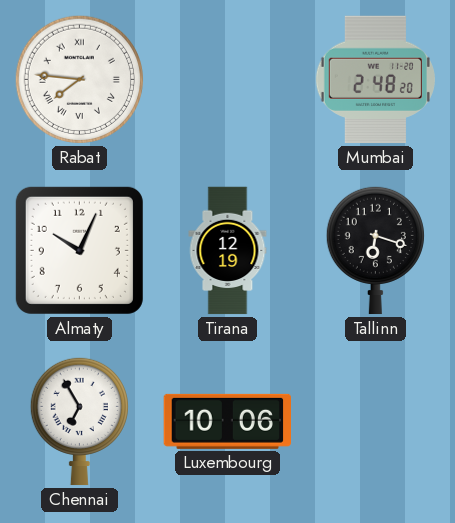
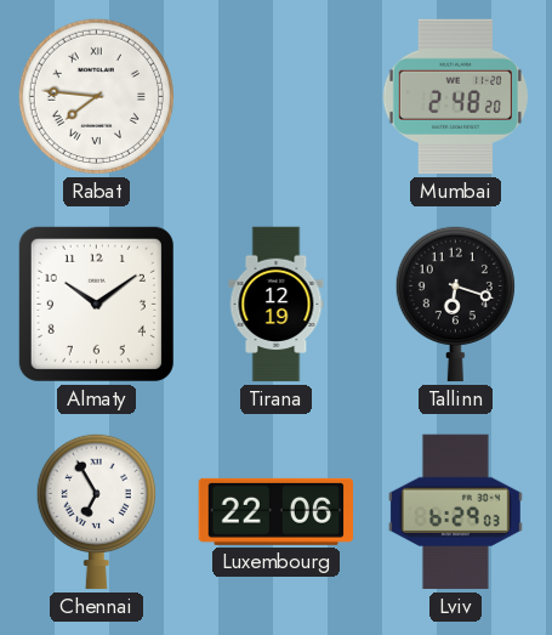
Almaty: 10:04 -> 10:09
Luxembourg: 10:06 -> 22:06
Lviv: none -> 6:29
